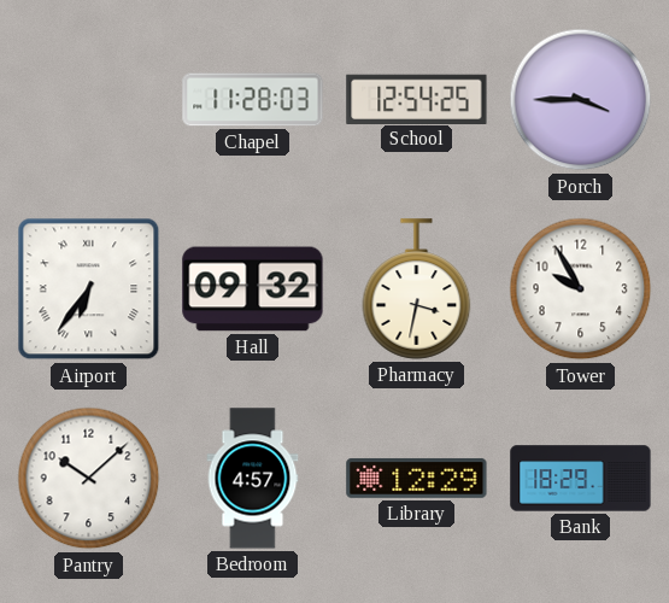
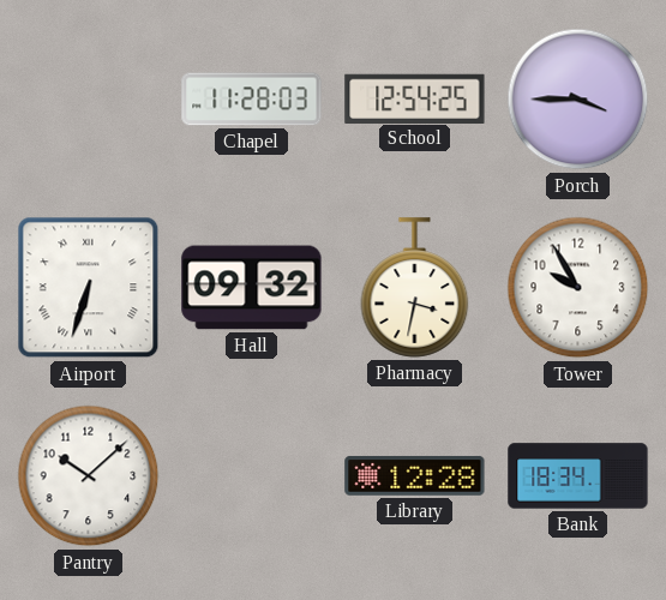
Airport: 6:36 -> 6:33
Bedroom: 4:57 -> none
Library: 12:29 -> 12:28
Bank: 18:29 -> 18:34
